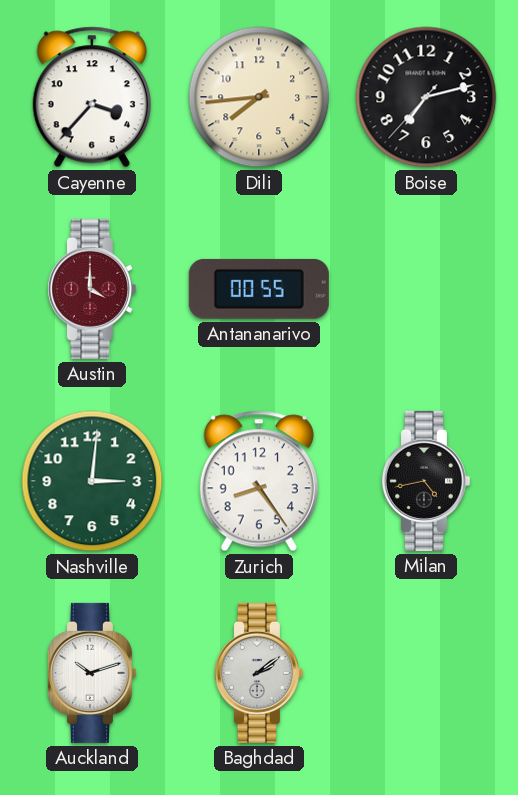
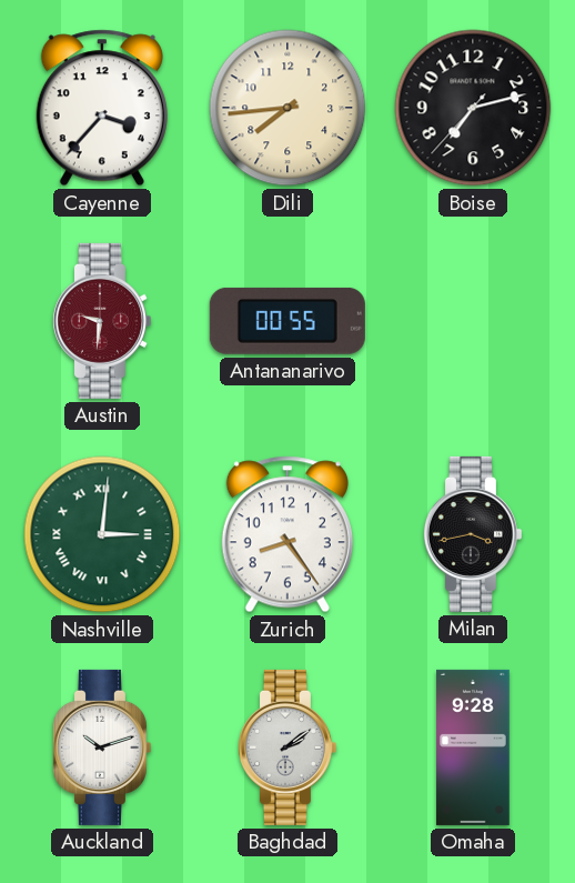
Austin: 4:00 -> 9:31
Nashville numerals: Arabic -> Roman
Milan: 4:43 -> 3:43
Omaha: none -> 9:28
